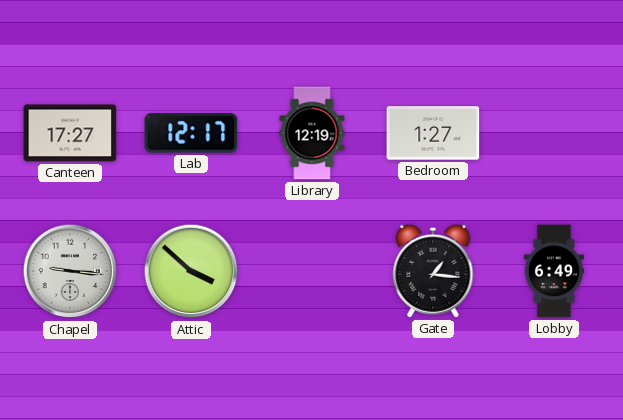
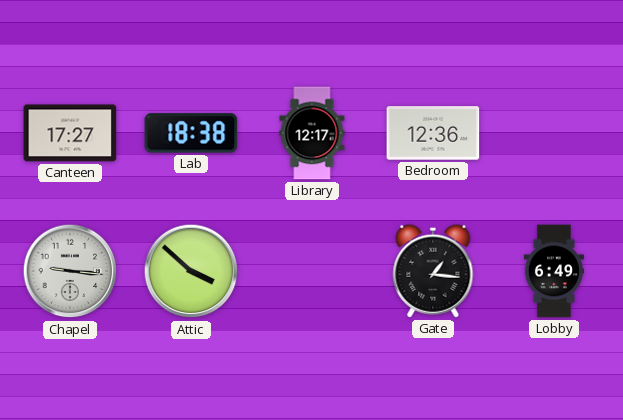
Lab: 12:17 -> 18:38
Library: 12:19 -> 12:17
Bedroom: 1:27 -> 12:36
